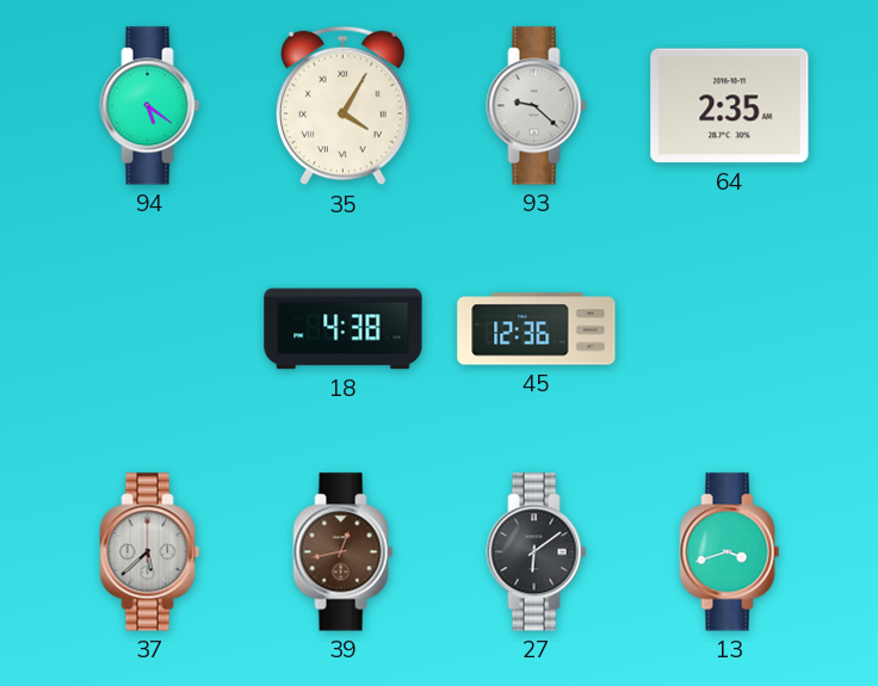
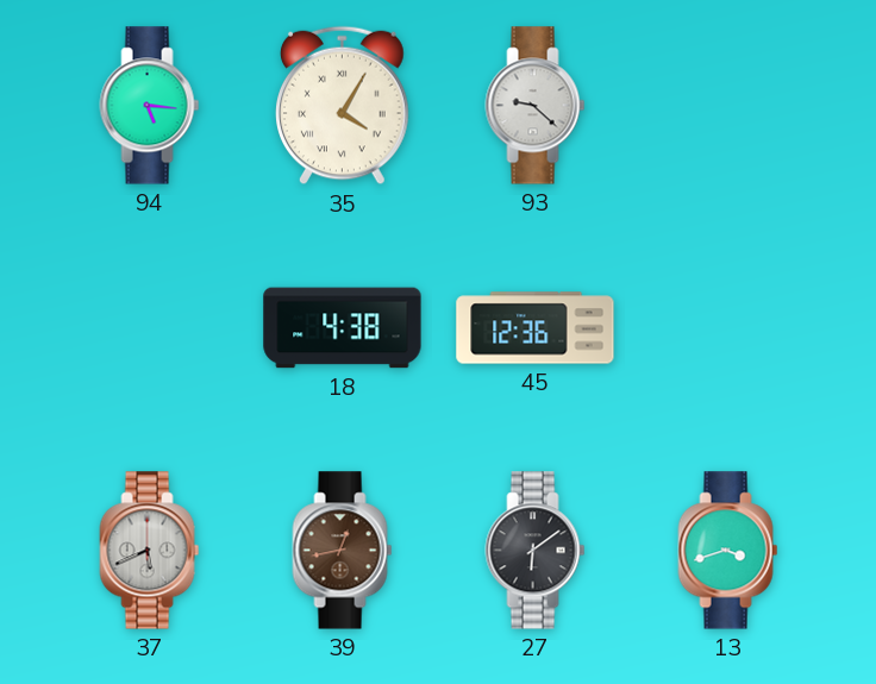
94: 5:21 -> 5:16
64: 2:35 -> none
37: 5:38 -> 5:41
